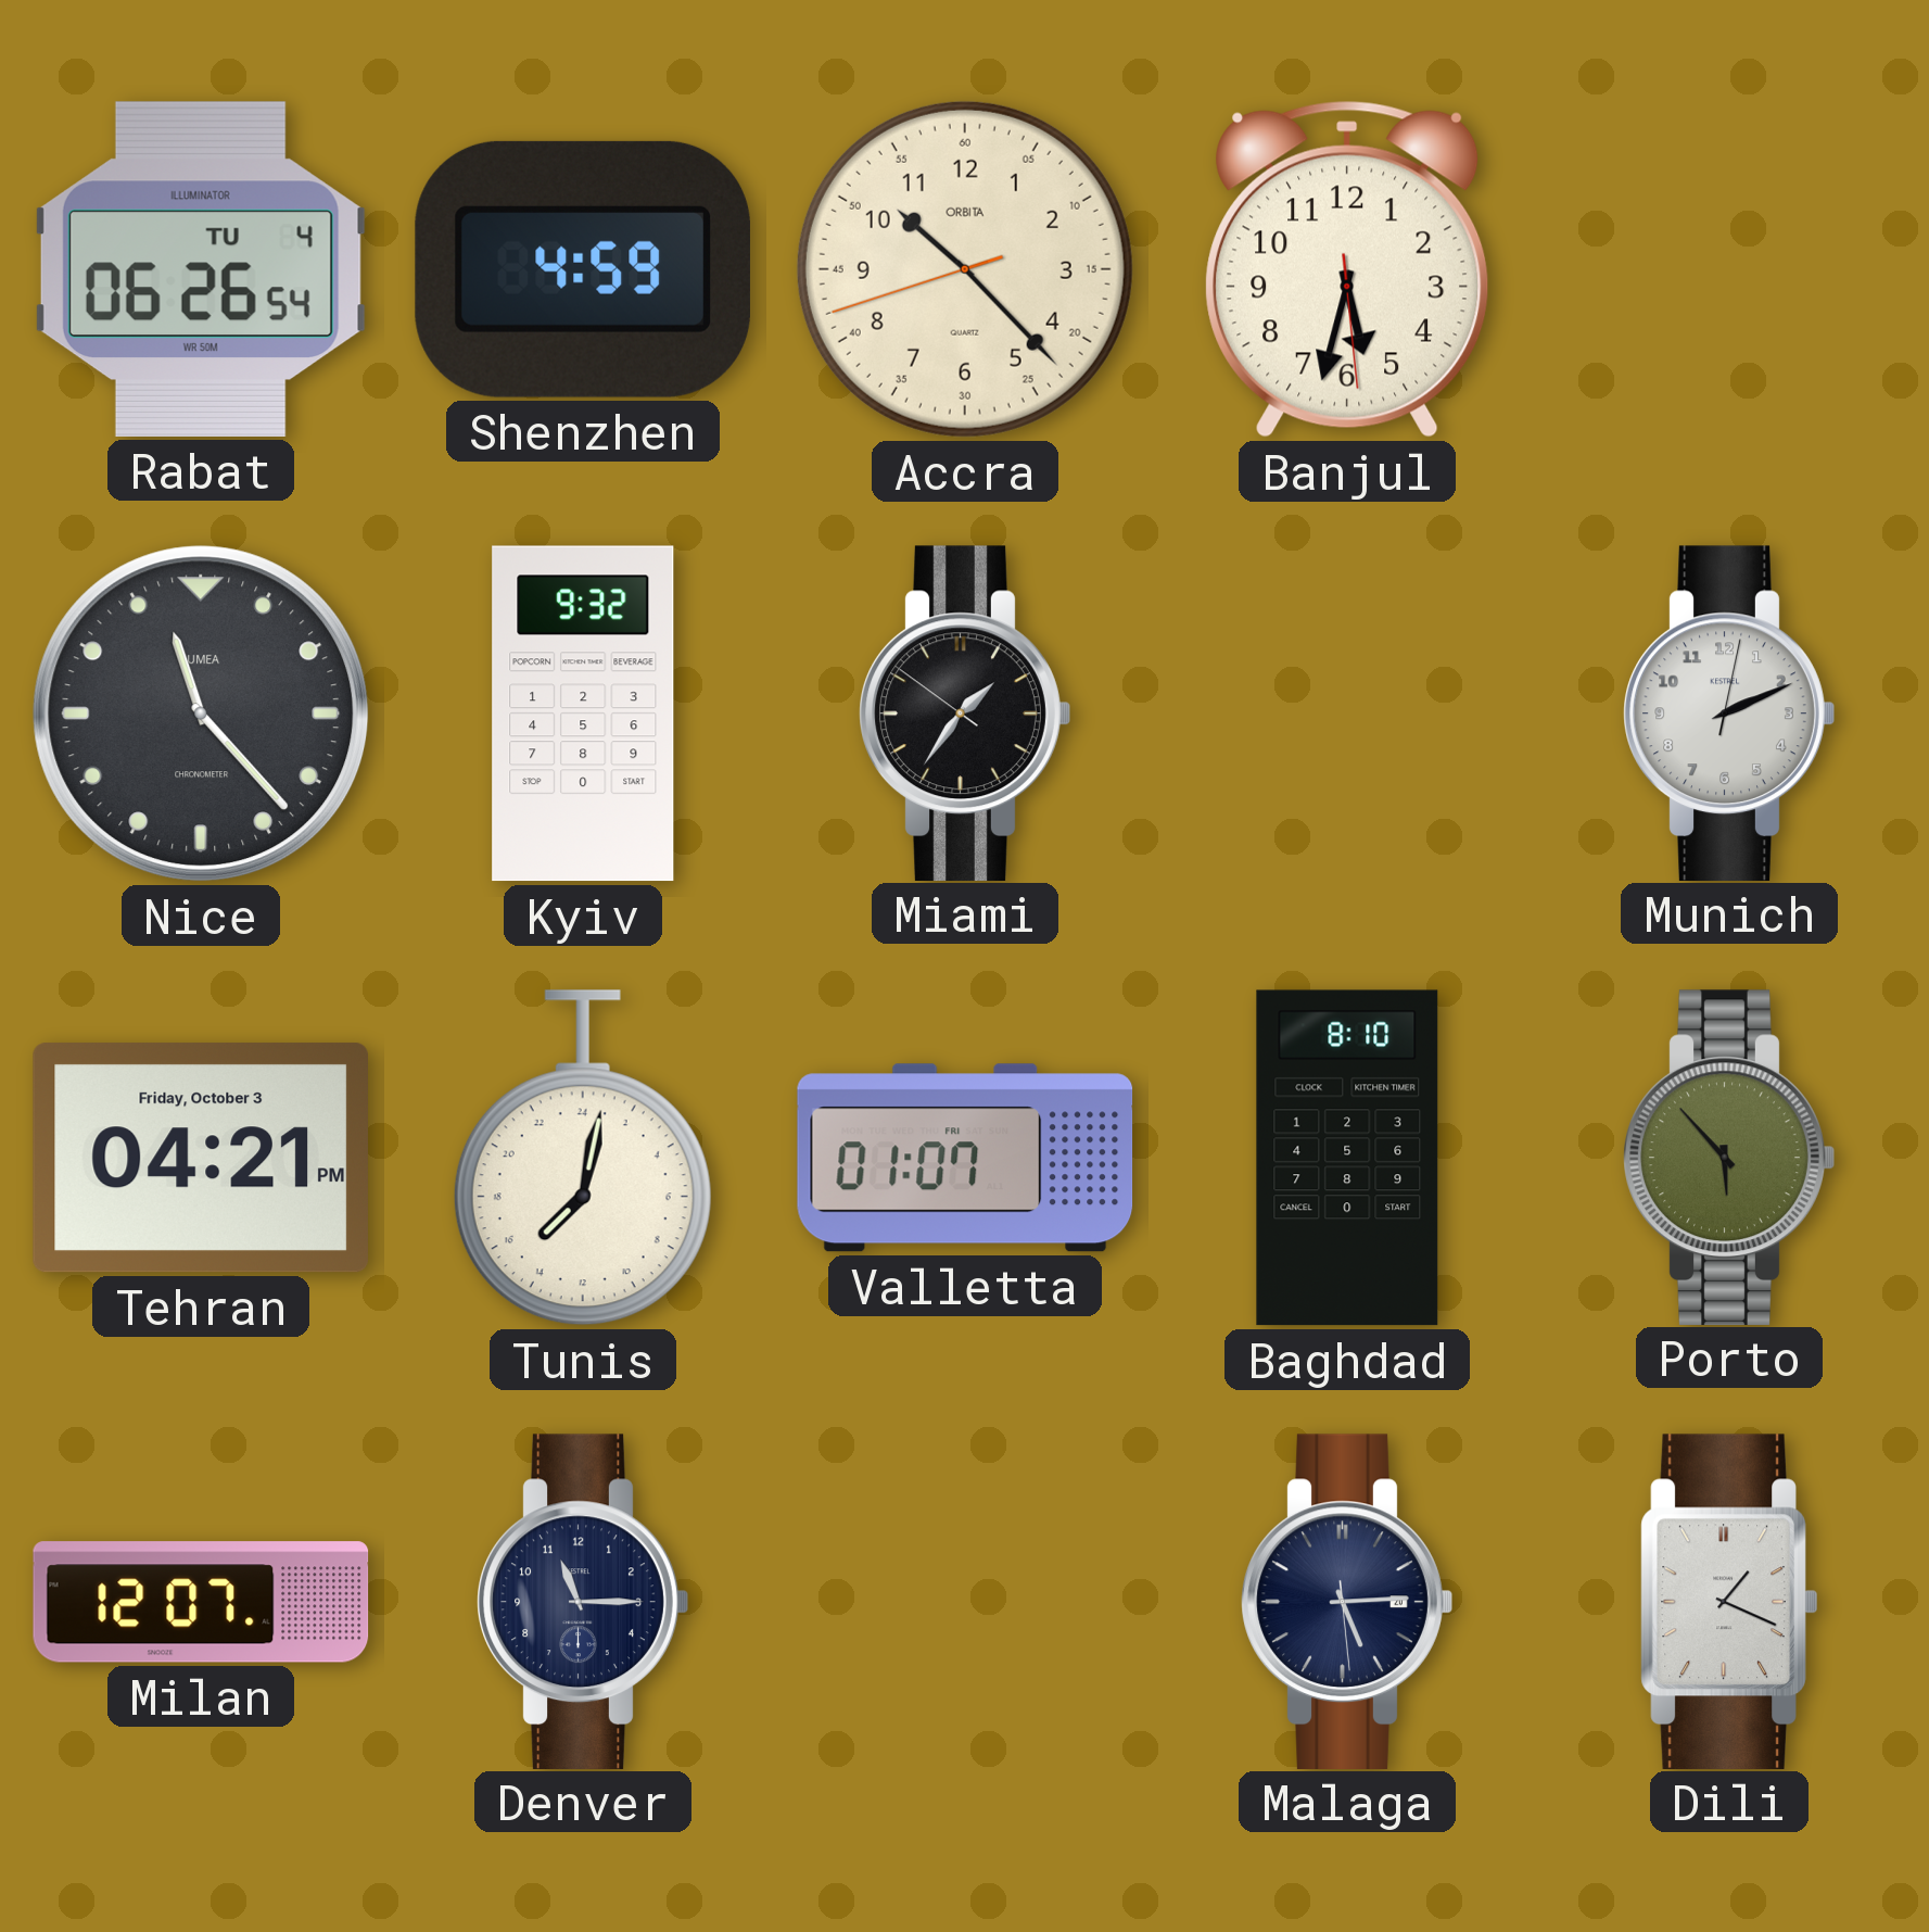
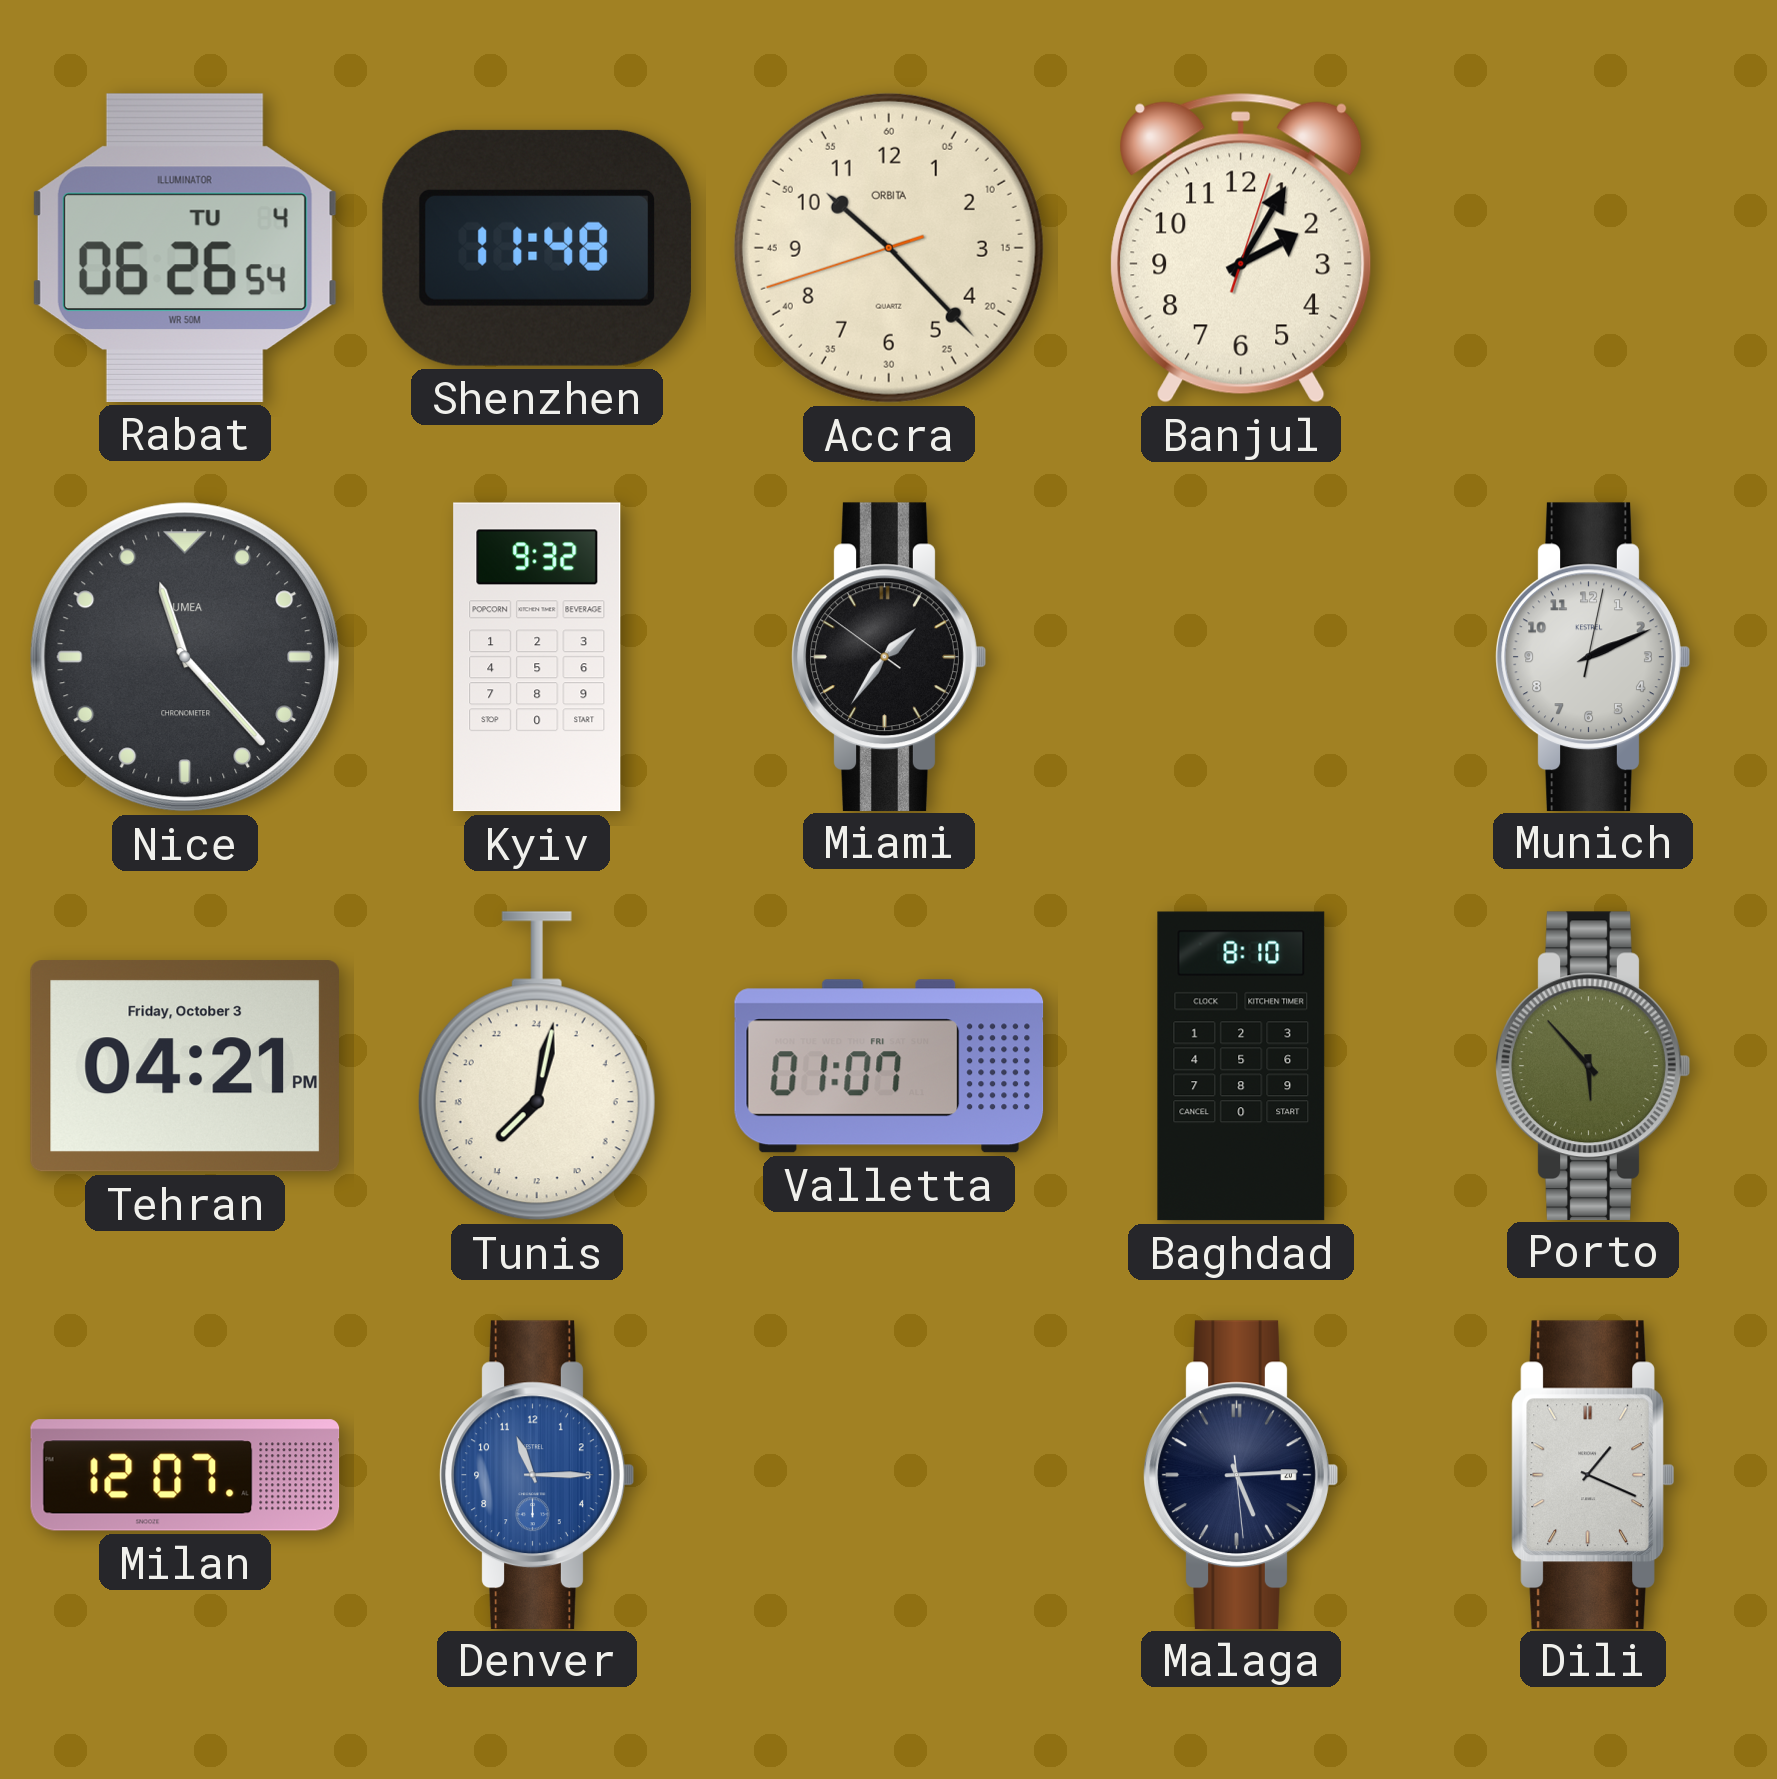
Shenzhen: 4:59 -> 11:48
Banjul: 5:32 -> 2:05
Denver dial: navy -> blue
